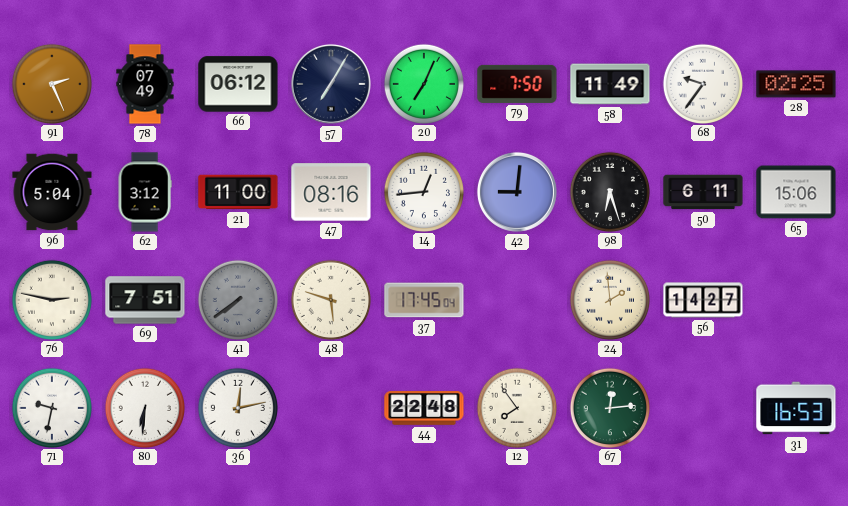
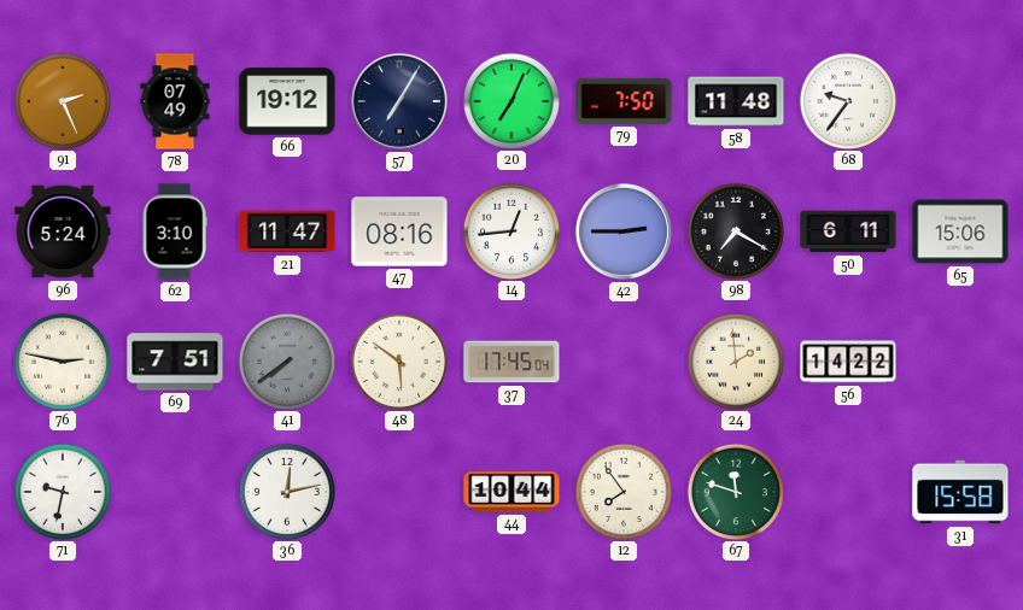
66: 06:12 -> 19:12
58: 11:49 -> 11:48
28: 02:25 -> none
96: 5:04 -> 5:24
62: 3:12 -> 3:10
21: 11:00 -> 11:47
42: 9:01 -> 2:45
98: 6:27 -> 7:20
48: 5:48 -> 5:51
56: 14:27 -> 14:22
80: 6:31 -> none
44: 22:48 -> 10:44
67: 12:14 -> 11:48
31: 16:53 -> 15:58
